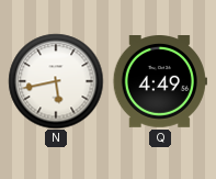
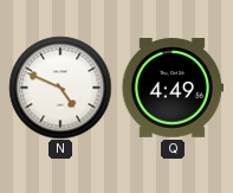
N: 5:43 -> 4:49
